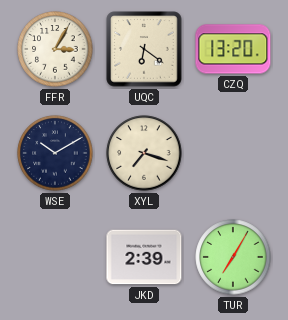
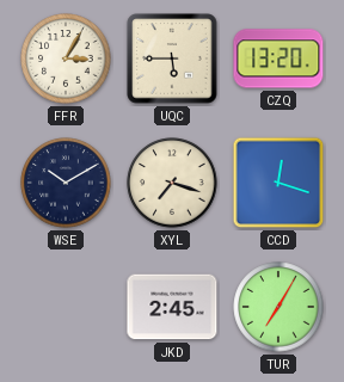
UQC: 6:21 -> 5:45
CCD: none -> 12:18
JKD: 2:39 -> 2:45
